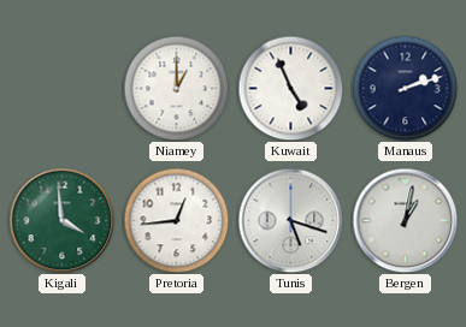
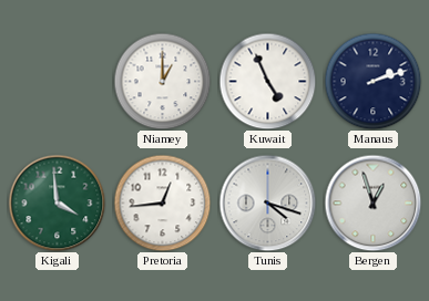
Tunis: 5:18 -> 4:18
Bergen: 1:02 -> 12:57
